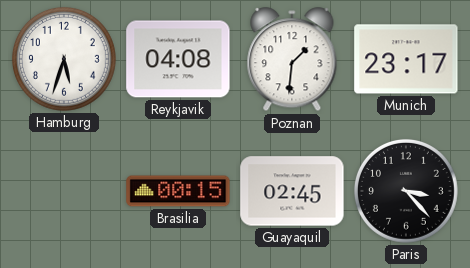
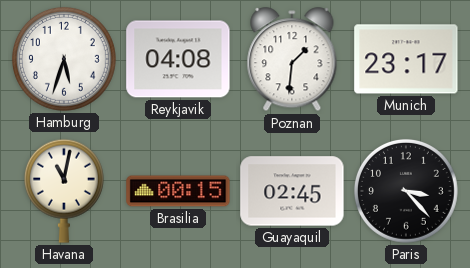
Havana: none -> 11:02
